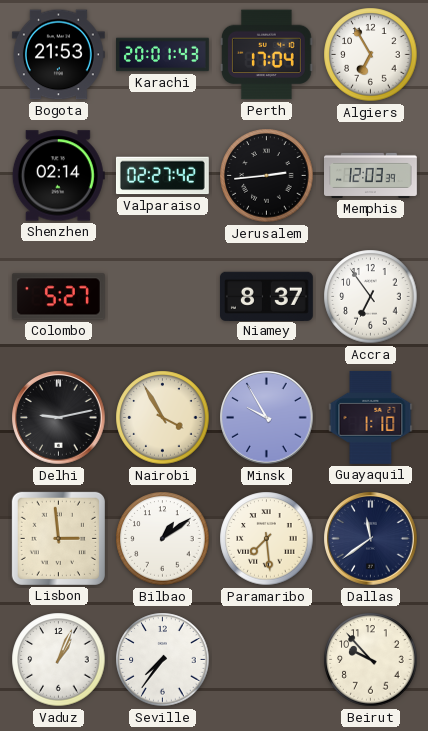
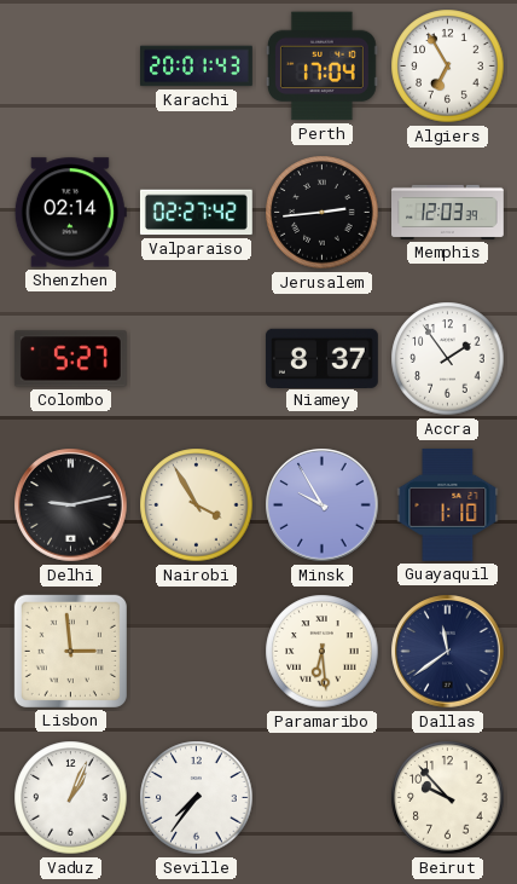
Bogota: 21:53 -> none
Accra: 6:54 -> 1:54
Bilbao: 1:09 -> none
Paramaribo: 7:29 -> 6:29
